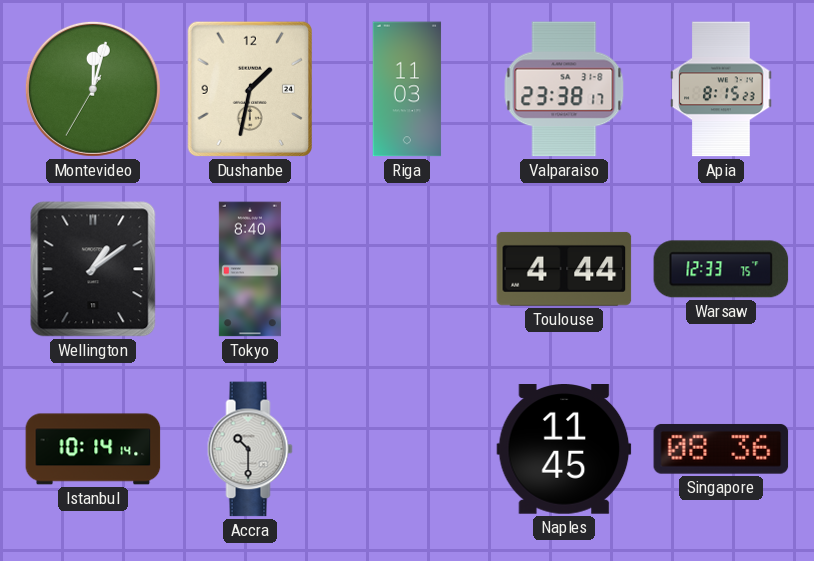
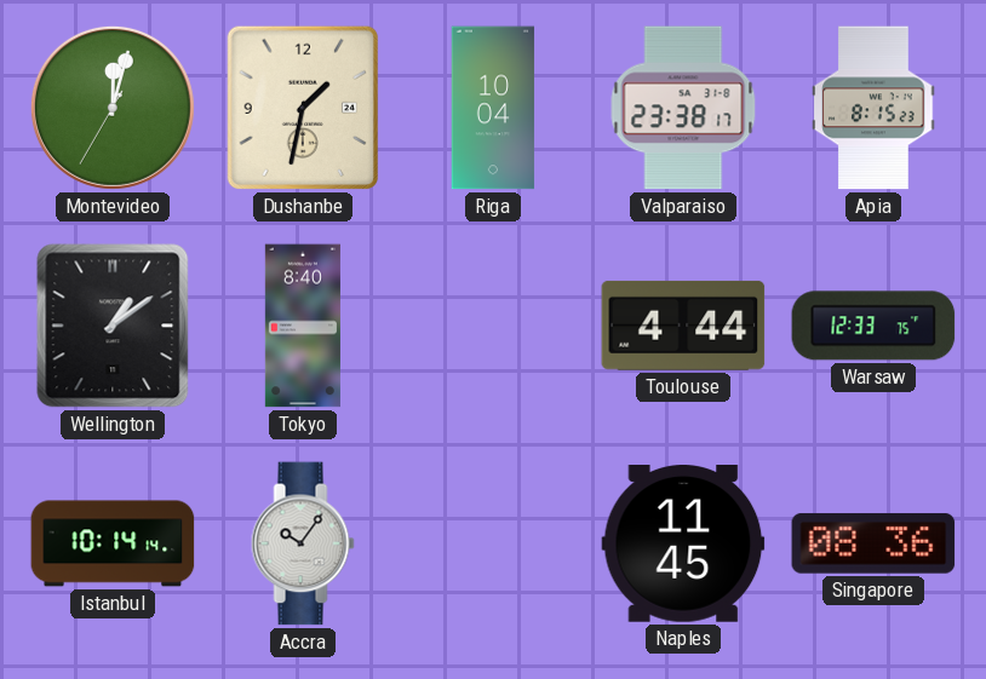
Riga: 11:03 -> 10:04
Accra: 10:30 -> 10:06
